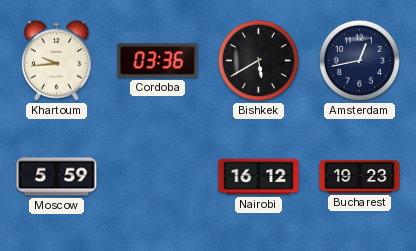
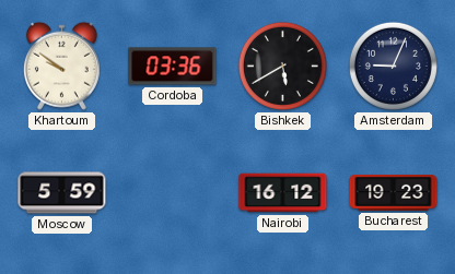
Khartoum: 9:44 -> 9:51
Amsterdam: 12:43 -> 9:04
